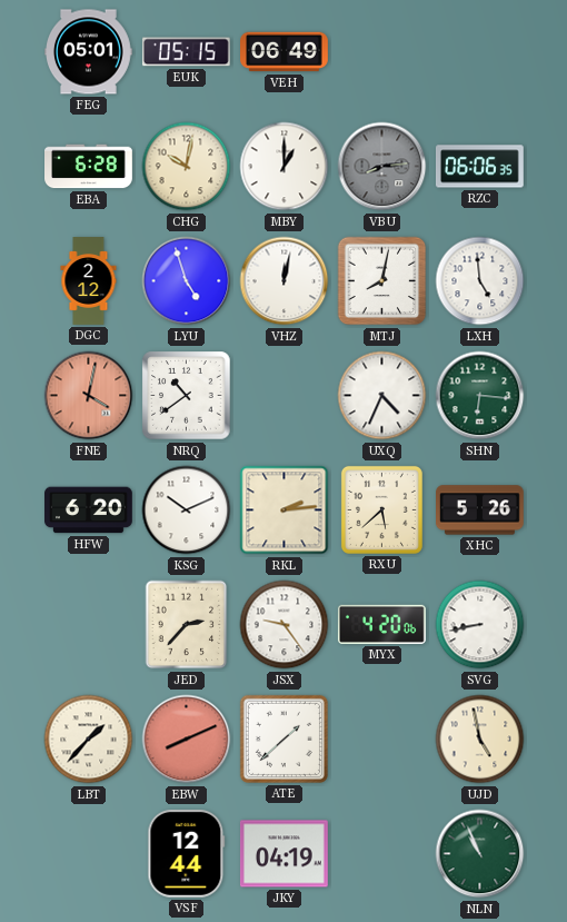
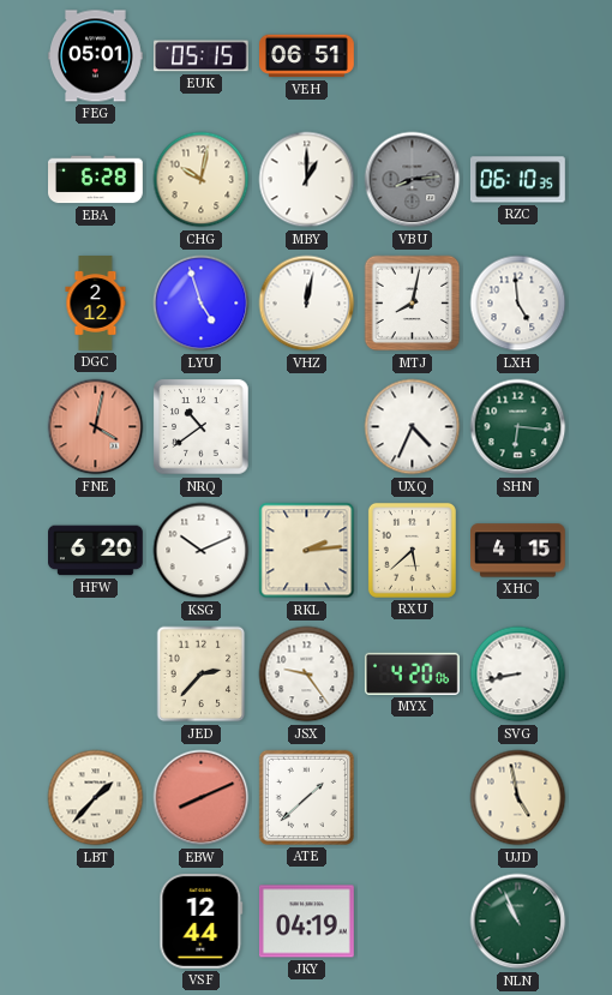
VEH: 06:49 -> 06:51
RZC: 06:06 -> 06:10
XHC: 5:26 -> 4:15
